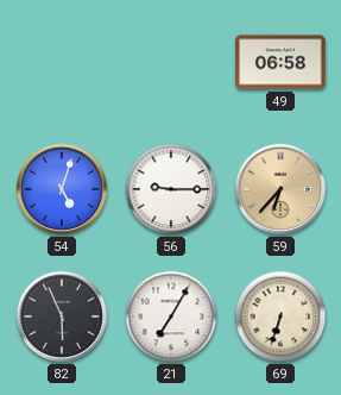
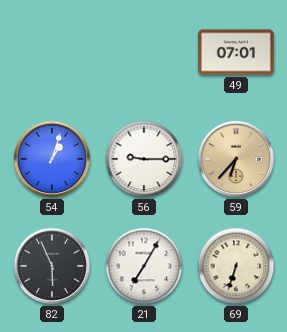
49: 06:58 -> 07:01
54: 5:03 -> 1:03
